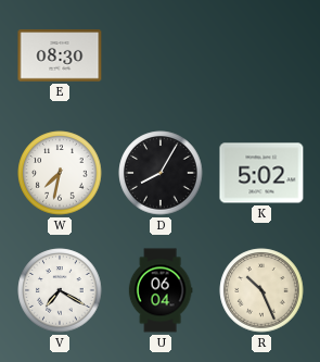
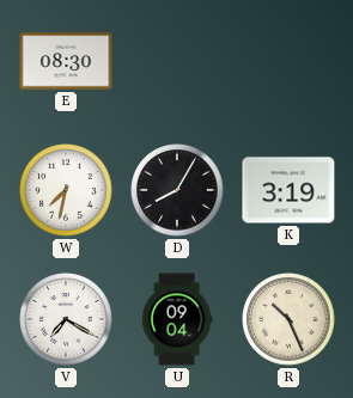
K: 5:02 -> 3:19
U: 06:04 -> 09:04
